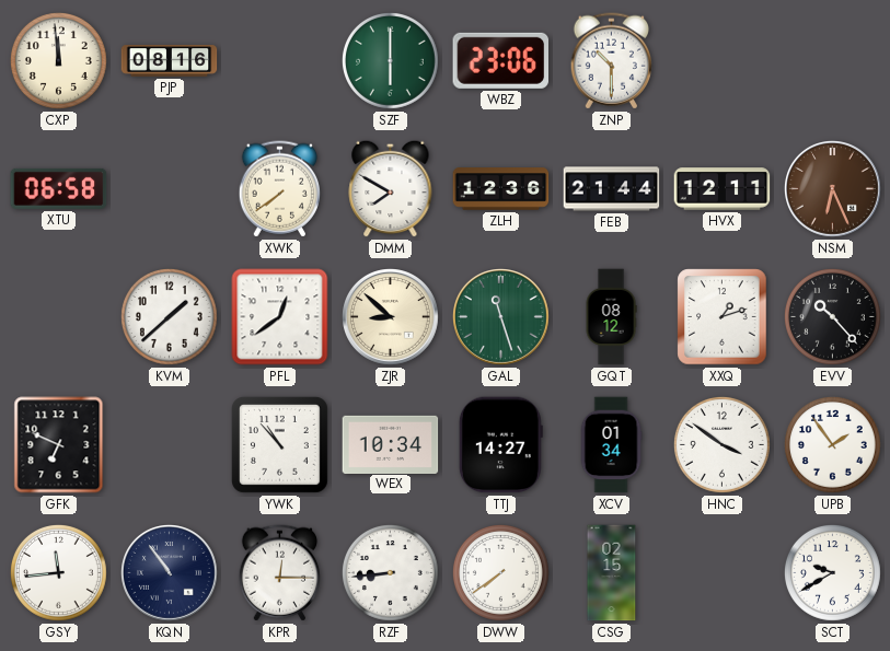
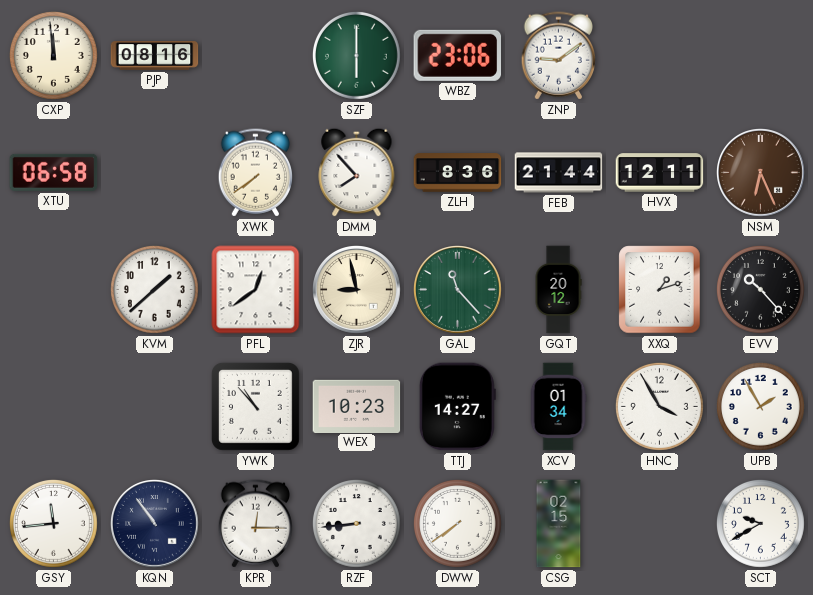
ZNP: 10:30 -> 9:09
DMM: 7:50 -> 7:53
ZLH: 12:36 -> 8:36
ZJR: 8:52 -> 8:58
GAL: 11:27 -> 11:23
GQT: 08:12 -> 20:12
GFK: 6:49 -> none
WEX: 10:34 -> 10:23
HNC: 3:51 -> 3:55
UPB: 1:54 -> 1:55
